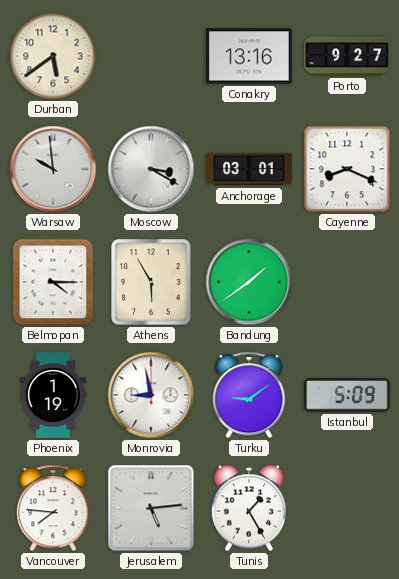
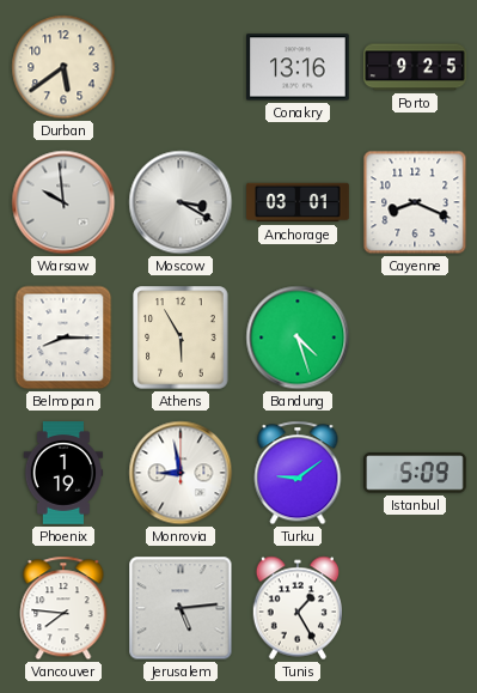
Porto: 9:27 -> 9:25
Belmopan: 4:15 -> 8:15
Bandung: 1:39 -> 4:27
